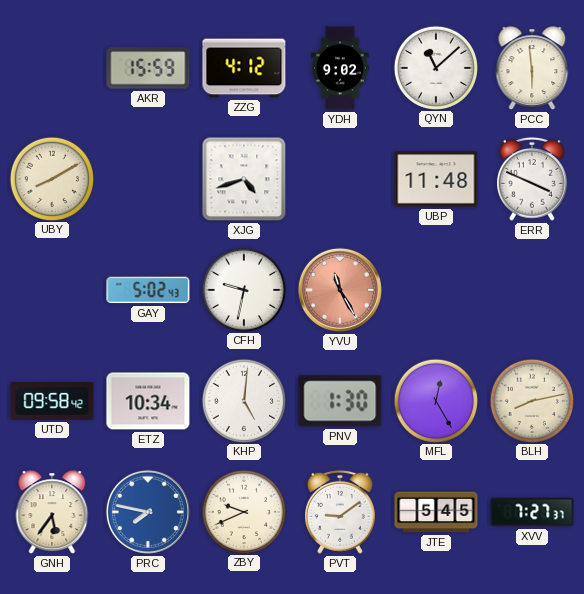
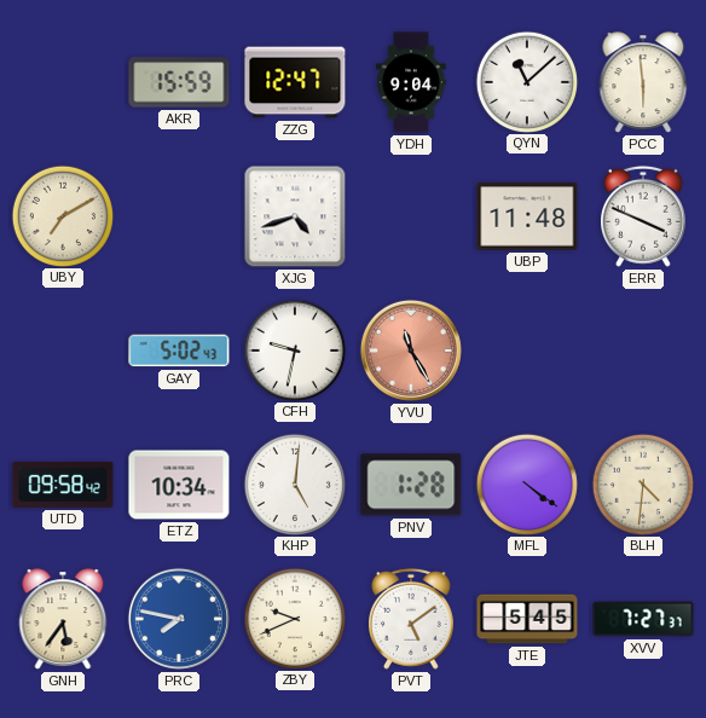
ZZG: 4:12 -> 12:47
YDH: 9:02 -> 9:04
UBY: 8:10 -> 7:10
PNV: 1:30 -> 1:28
MFL: 12:25 -> 4:21
BLH: 8:13 -> 4:31
PVT: 9:09 -> 5:09
